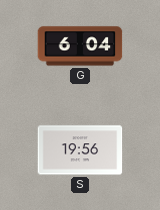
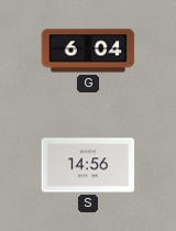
S: 19:56 -> 14:56
